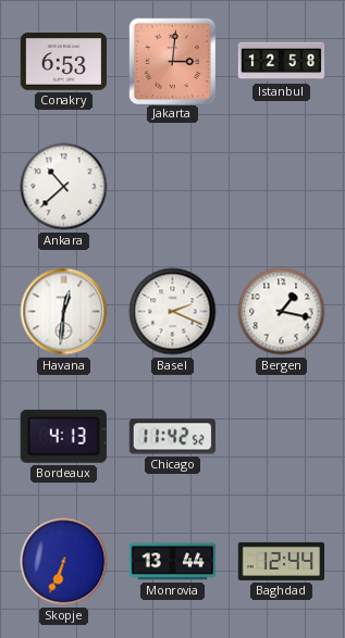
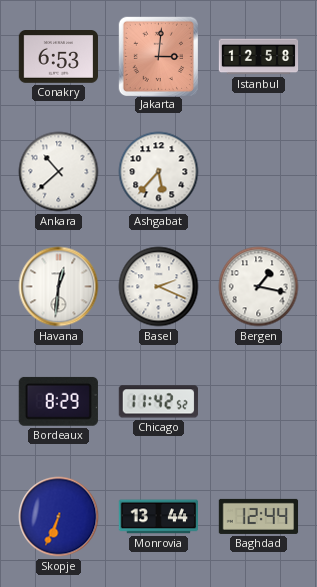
Ashgabat: none -> 5:37
Bordeaux: 4:13 -> 8:29
